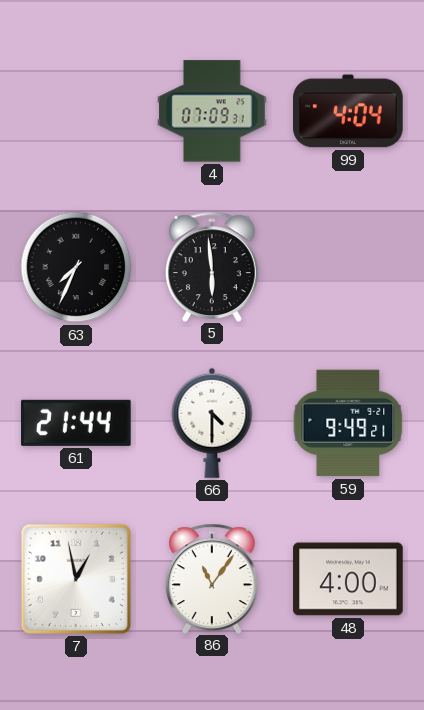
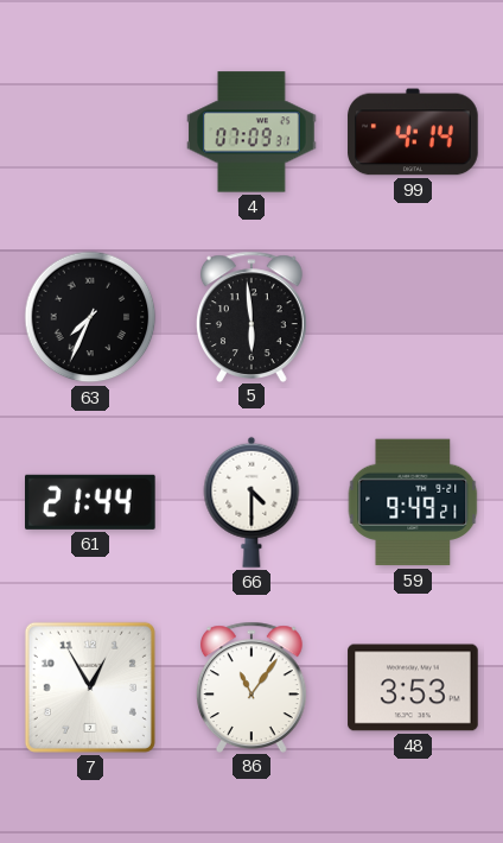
99: 4:04 -> 4:14
7: 12:58 -> 12:55
48: 4:00 -> 3:53
